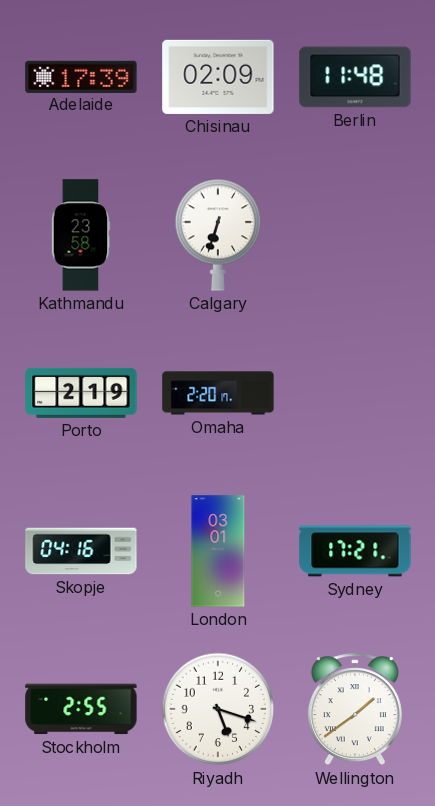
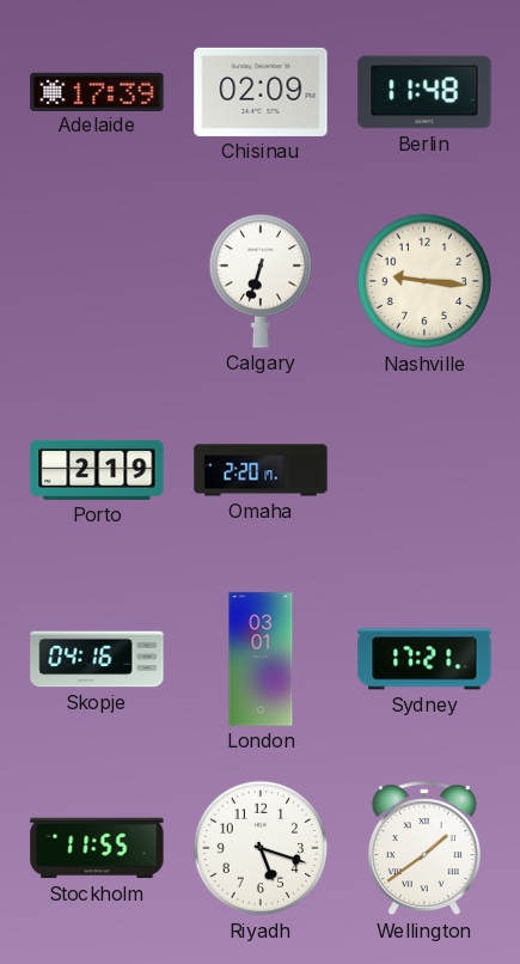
Kathmandu: 23:58 -> none
Nashville: none -> 9:16
Stockholm: 2:55 -> 11:55
